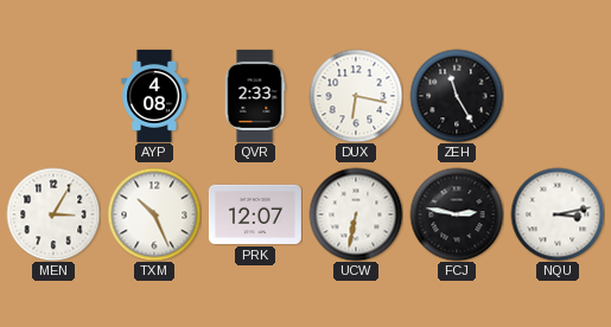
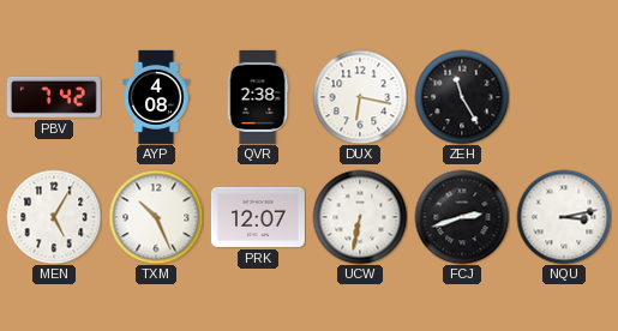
PBV: none -> 7:42
QVR: 2:33 -> 2:38
MEN: 3:05 -> 5:05
FCJ: 2:47 -> 2:42
